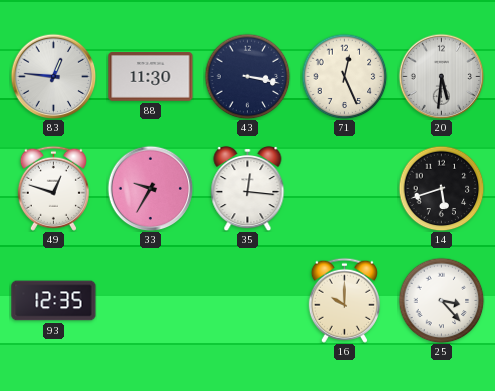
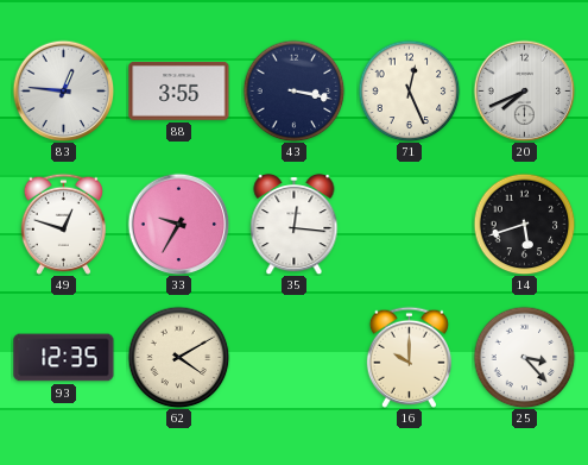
88: 11:30 -> 3:55
20: 5:31 -> 7:41
62: none -> 4:10
